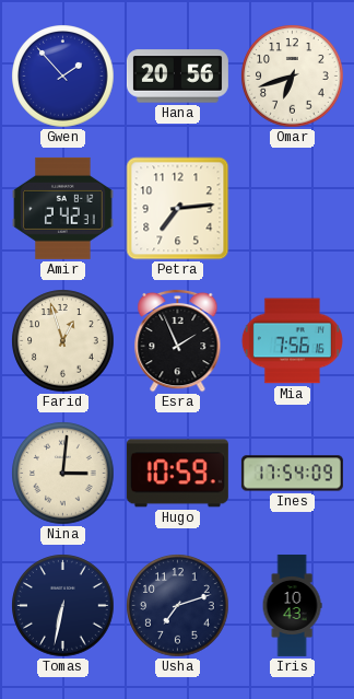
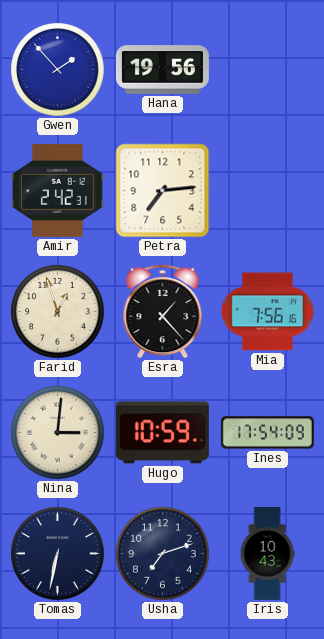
Hana: 20:56 -> 19:56
Omar: 6:42 -> none
Esra: 1:56 -> 1:23
